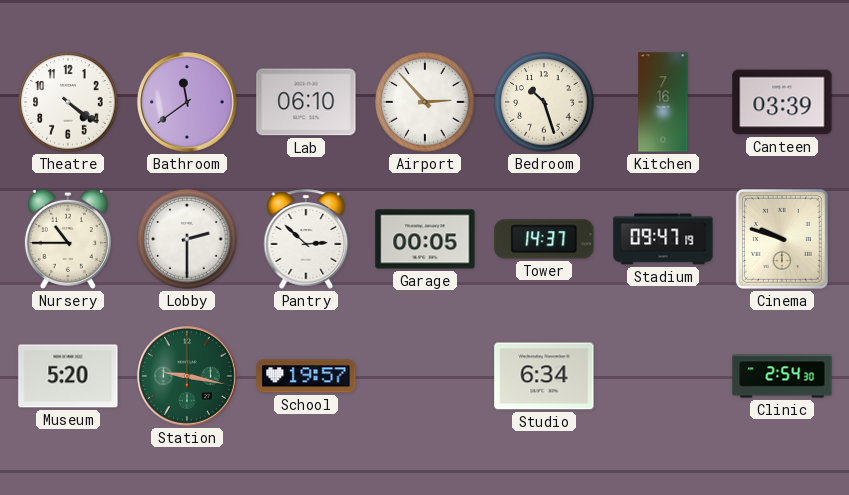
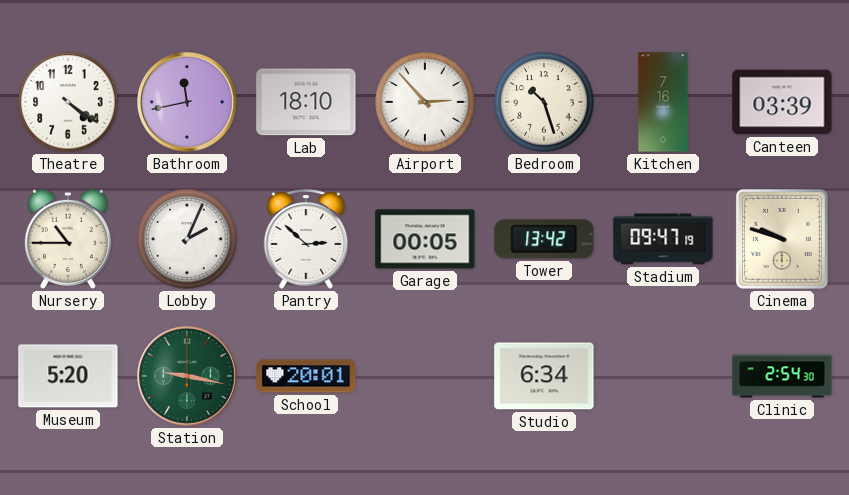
Bathroom: 11:39 -> 11:43
Lab: 06:10 -> 18:10
Lobby: 2:30 -> 2:04
Tower: 14:37 -> 13:42
School: 19:57 -> 20:01
